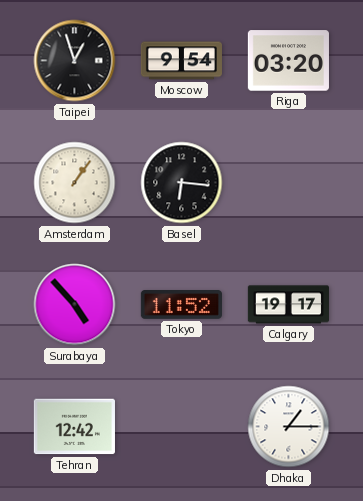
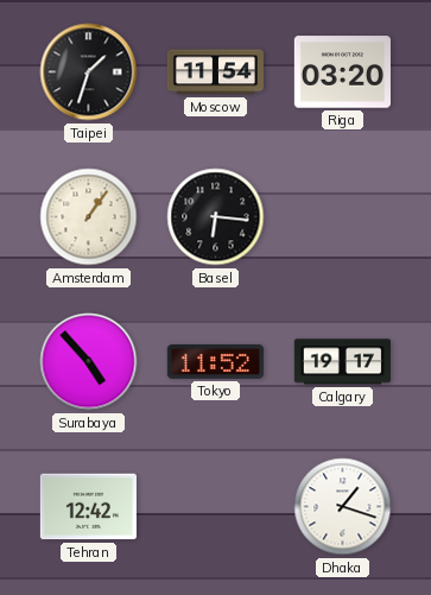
Taipei: 12:57 -> 1:33
Moscow: 9:54 -> 11:54
Dhaka: 1:15 -> 1:18
